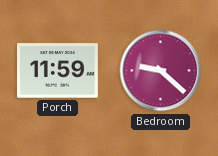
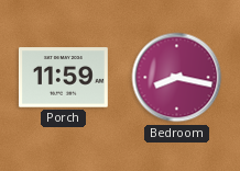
Bedroom: 9:22 -> 8:17
